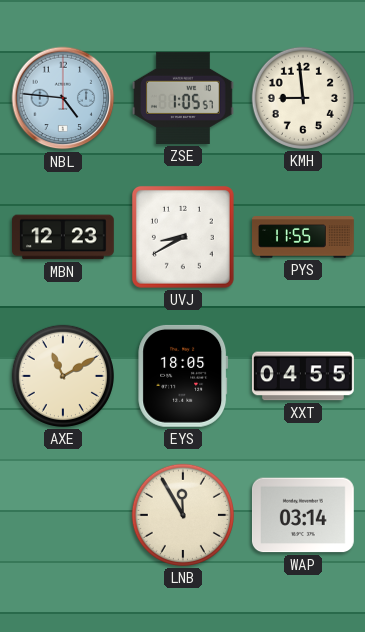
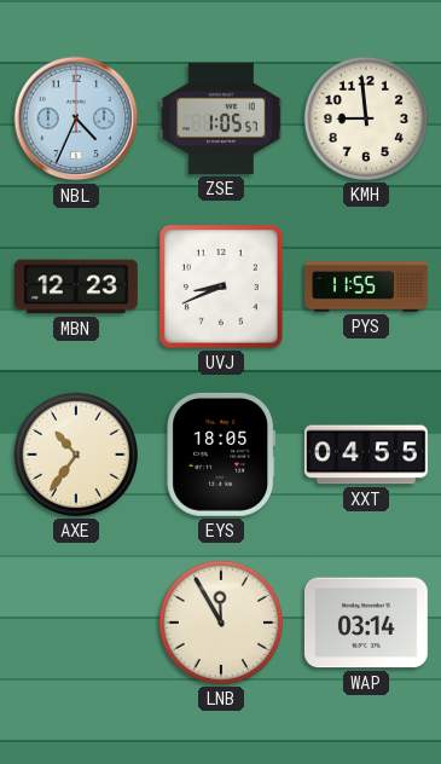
NBL: 4:46 -> 4:34
UVJ: 8:40 -> 8:41
AXE: 11:10 -> 10:36
